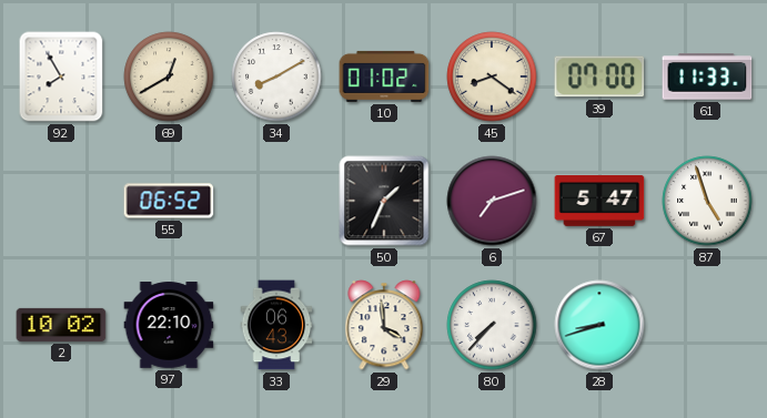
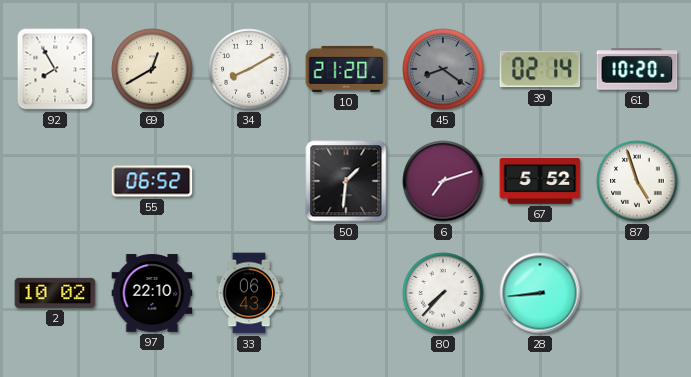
10: 01:02 -> 21:20
45 dial: cream -> grey
39: 07:00 -> 02:14
61: 11:33 -> 10:20
50: 1:34 -> 1:31
67: 5:47 -> 5:52
29: 3:59 -> none
28: 8:42 -> 8:44
